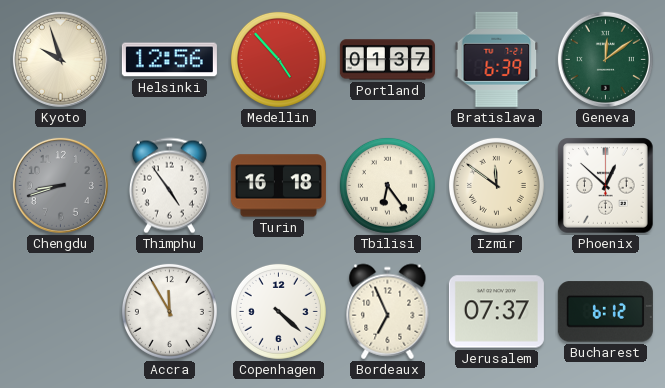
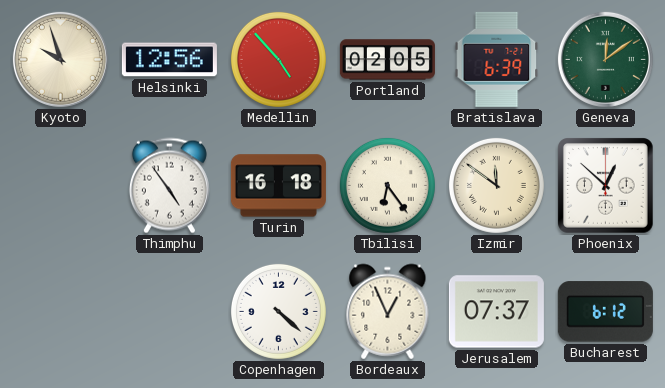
Portland: 01:37 -> 02:05
Chengdu: 8:42 -> none
Accra: 11:55 -> none
Bordeaux: 6:56 -> 12:56
